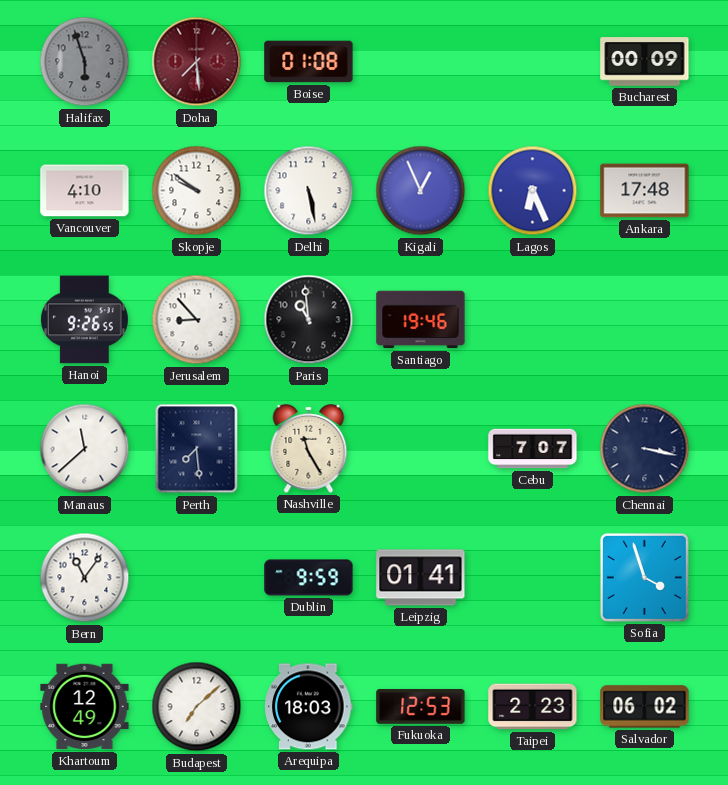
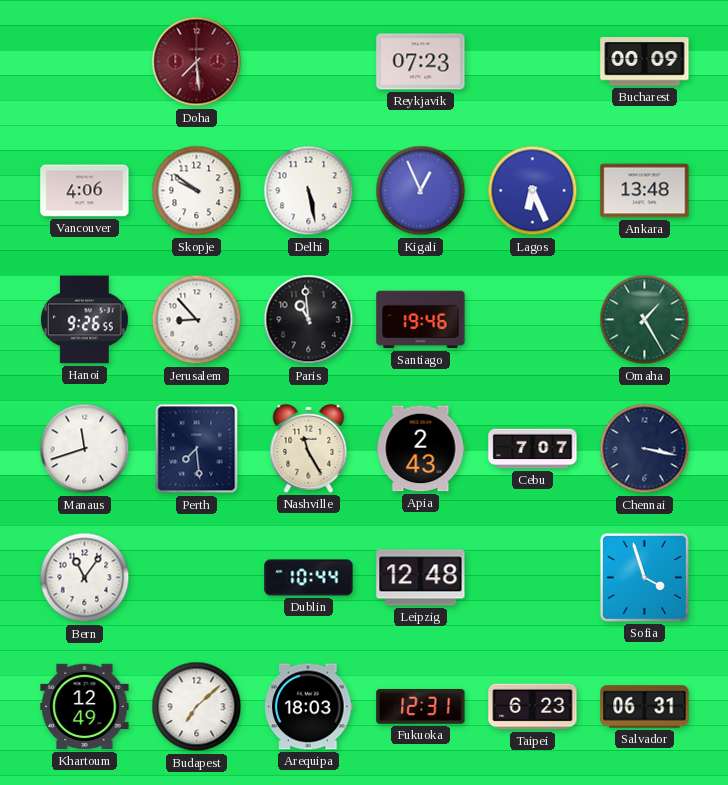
Halifax: 5:57 -> none
Boise: 01:08 -> none
Reykjavik: none -> 07:23
Vancouver: 4:10 -> 4:06
Ankara: 17:48 -> 13:48
Omaha: none -> 1:25
Manaus: 11:38 -> 11:42
Apia: none -> 2:43
Dublin: 9:59 -> 10:44
Leipzig: 01:41 -> 12:48
Fukuoka: 12:53 -> 12:31
Taipei: 2:23 -> 6:23
Salvador: 06:02 -> 06:31
